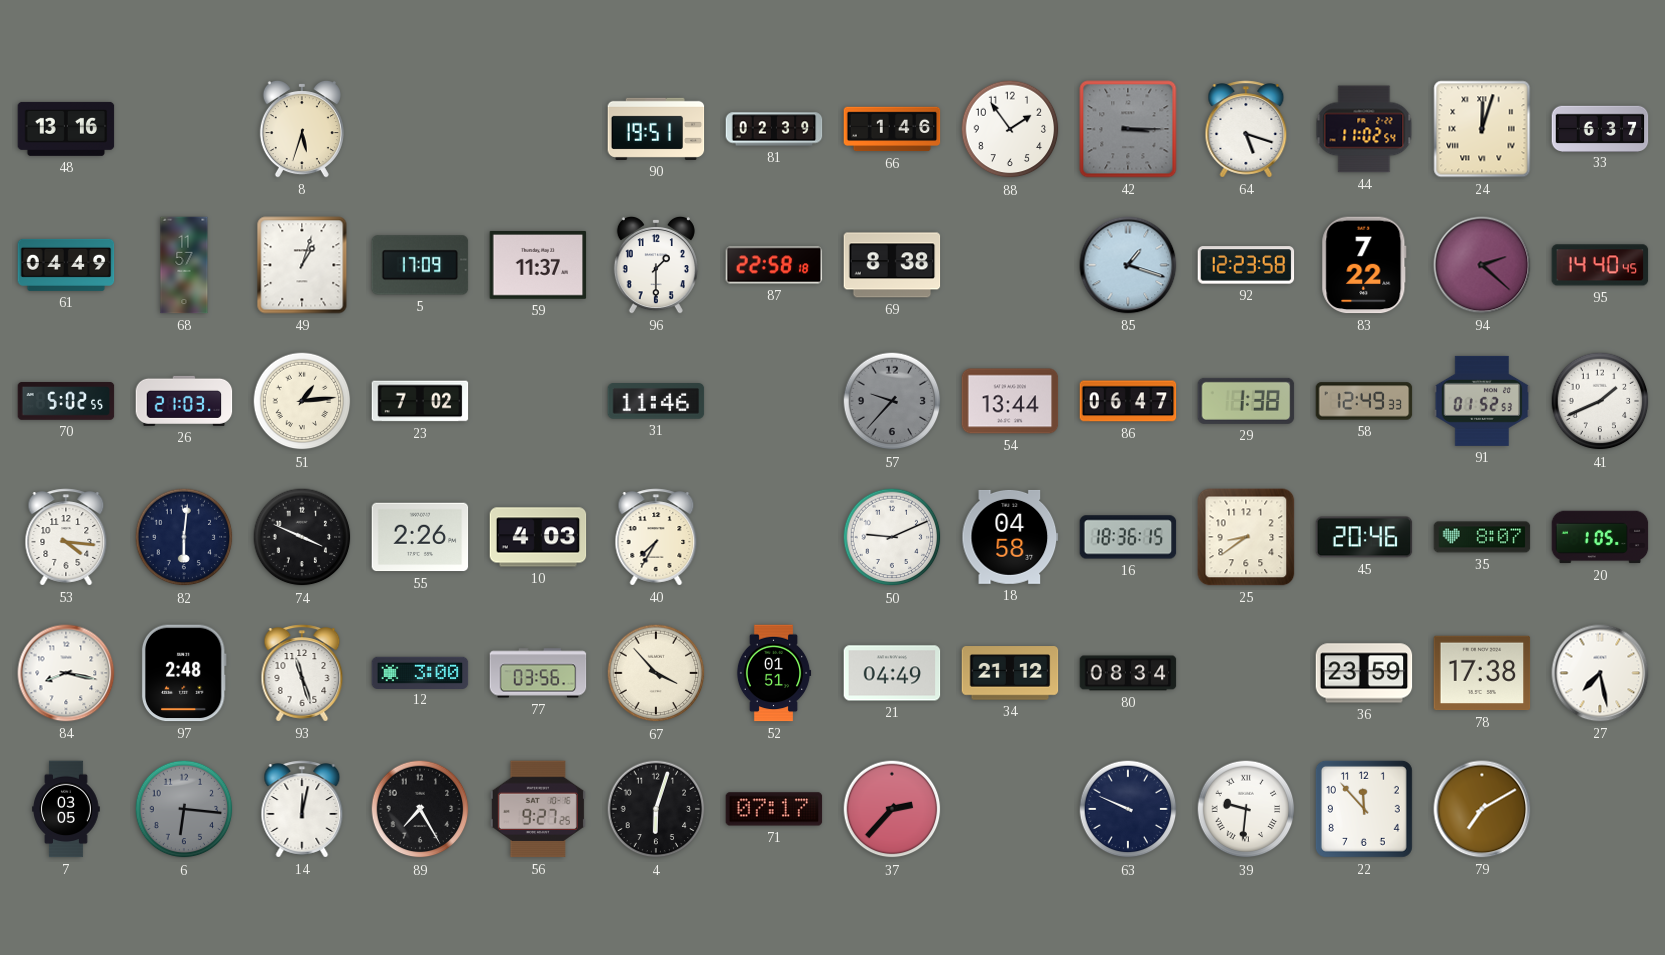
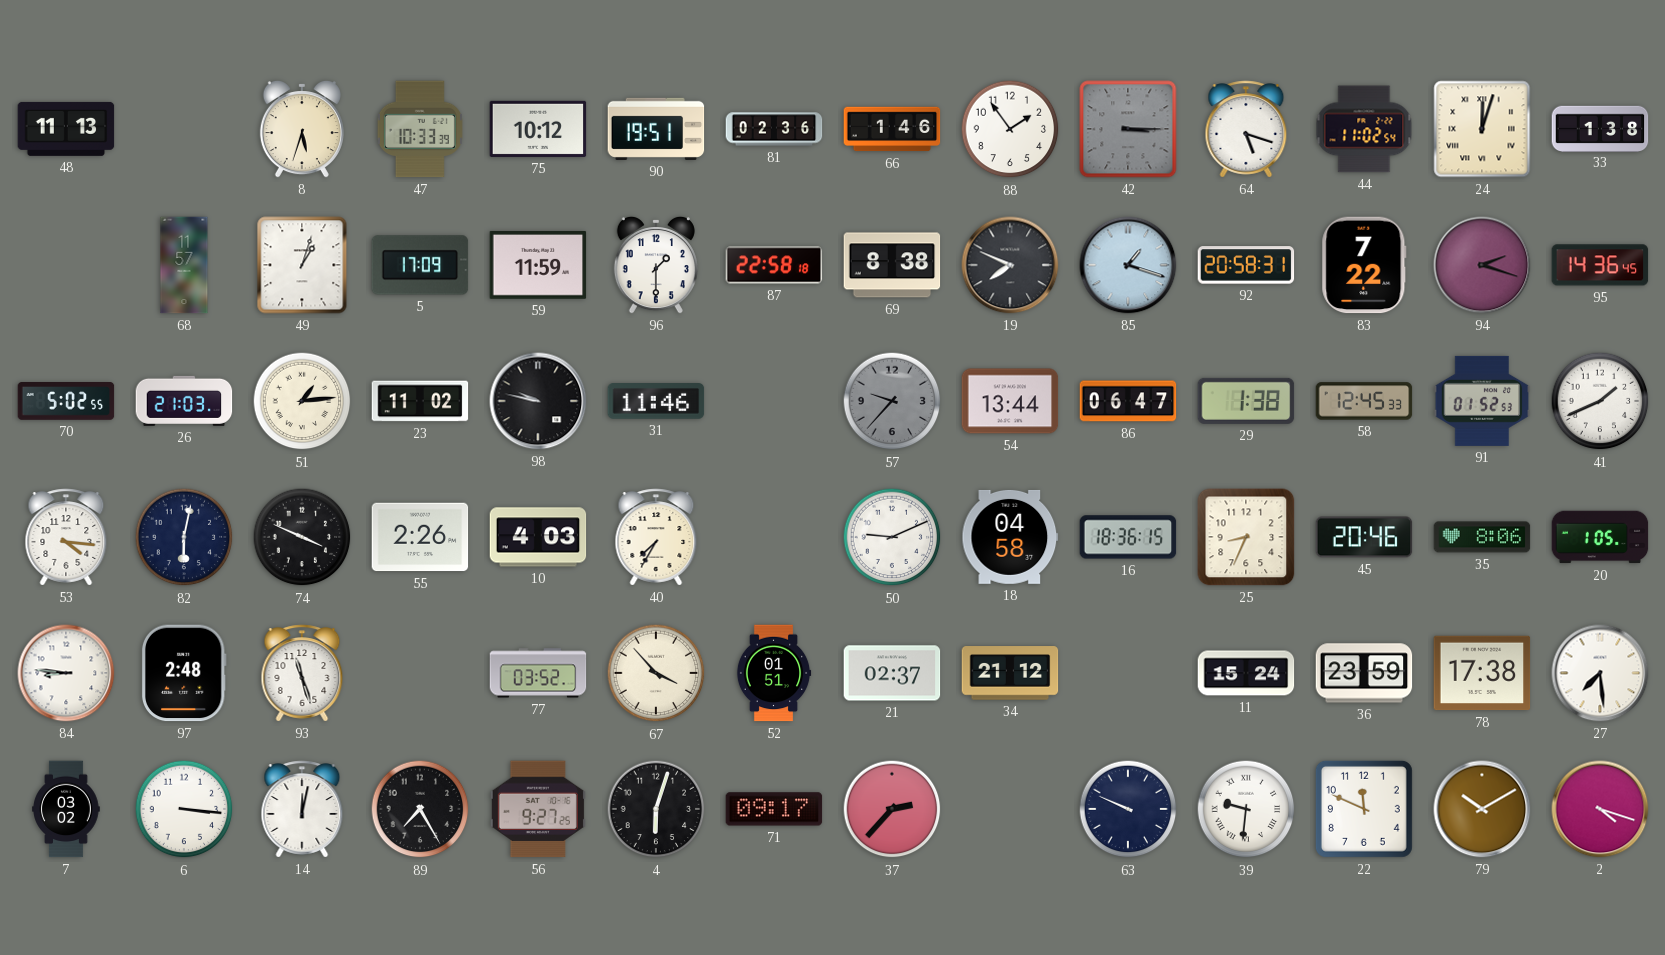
48: 13:16 -> 11:13
47: none -> 10:33
75: none -> 10:12
81: 02:39 -> 02:36
33: 6:37 -> 1:38
61: 04:49 -> none
59: 11:37 -> 11:59
19: none -> 7:49
92: 12:23 -> 20:58
94: 2:22 -> 2:18
95: 14:40 -> 14:36
23: 7:02 -> 11:02
98: none -> 9:47
58: 12:49 -> 12:45
82: 6:01 -> 6:02
25: 8:39 -> 8:34
35: 8:07 -> 8:06
84: 8:17 -> 8:46
12: 3:00 -> none
77: 03:56 -> 03:52
21: 04:49 -> 02:37
80: 08:34 -> none
11: none -> 15:24
27: 7:28 -> 7:29
7: 03:05 -> 03:02
6: 6:16 -> 3:16
6 dial: grey -> white
71: 07:17 -> 09:17
22: 11:53 -> 11:49
79: 7:10 -> 10:10
2: none -> 4:18
